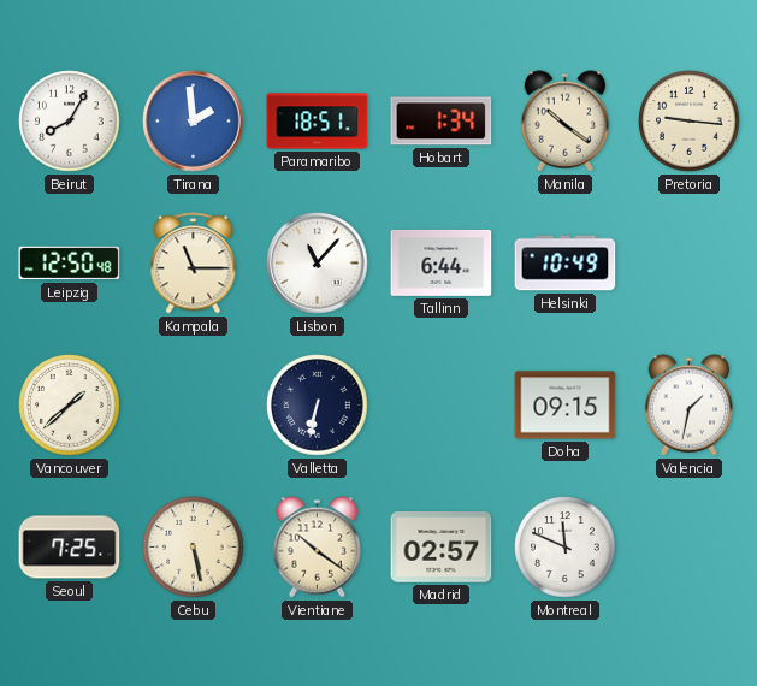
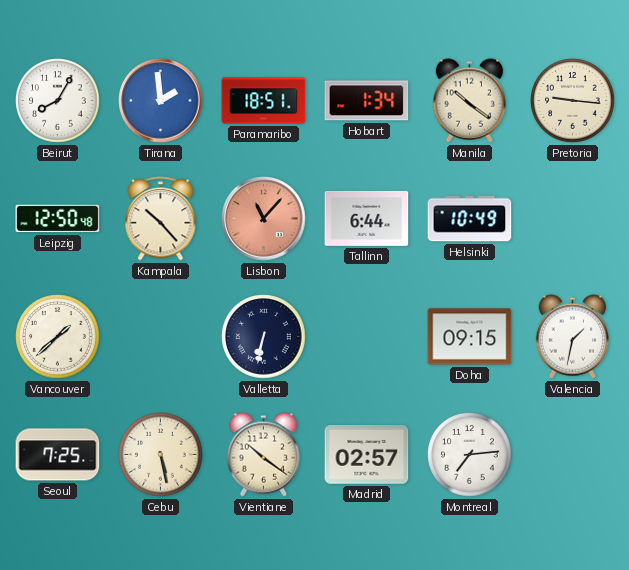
Kampala: 11:15 -> 10:23
Lisbon dial: white -> salmon
Montreal: 11:49 -> 7:14
